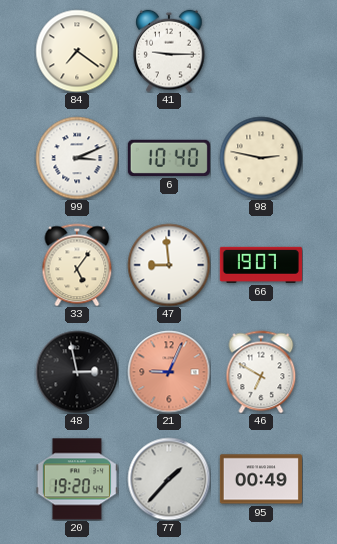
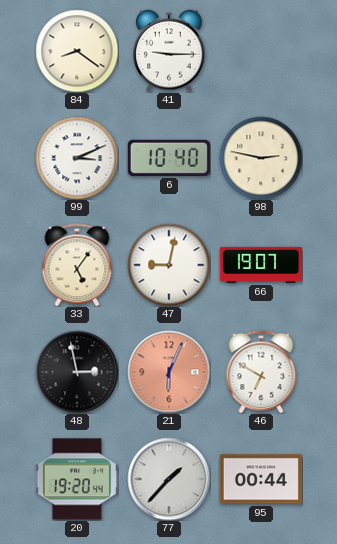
84: 7:21 -> 8:21
47: 8:59 -> 9:02
21: 9:04 -> 6:04
95: 00:49 -> 00:44
